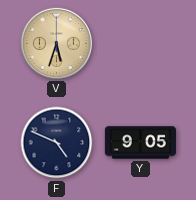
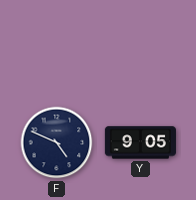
V: 5:33 -> none
